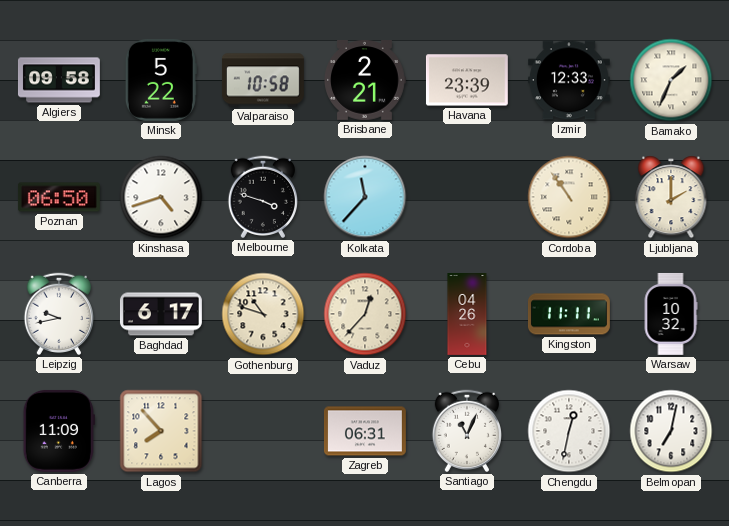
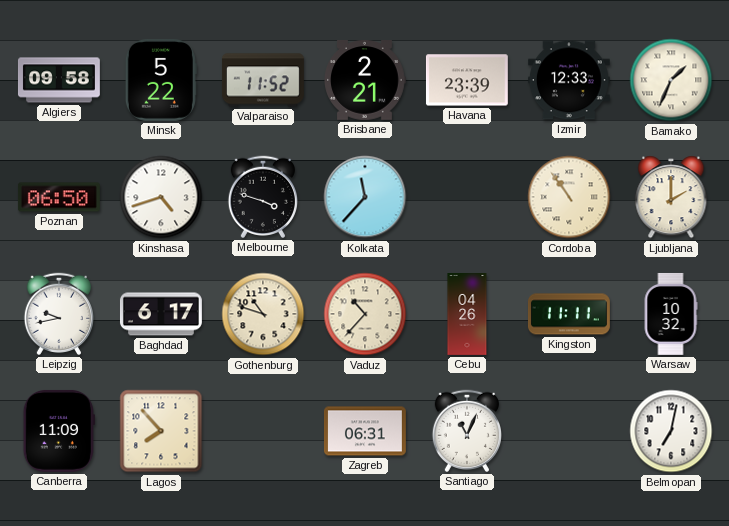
Valparaiso: 10:58 -> 11:52
Vaduz: 12:37 -> 10:37
Chengdu: 12:32 -> none
